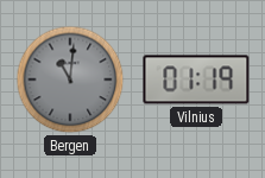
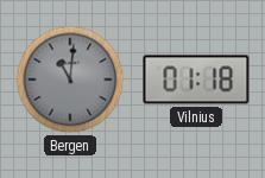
Vilnius: 01:19 -> 01:18
